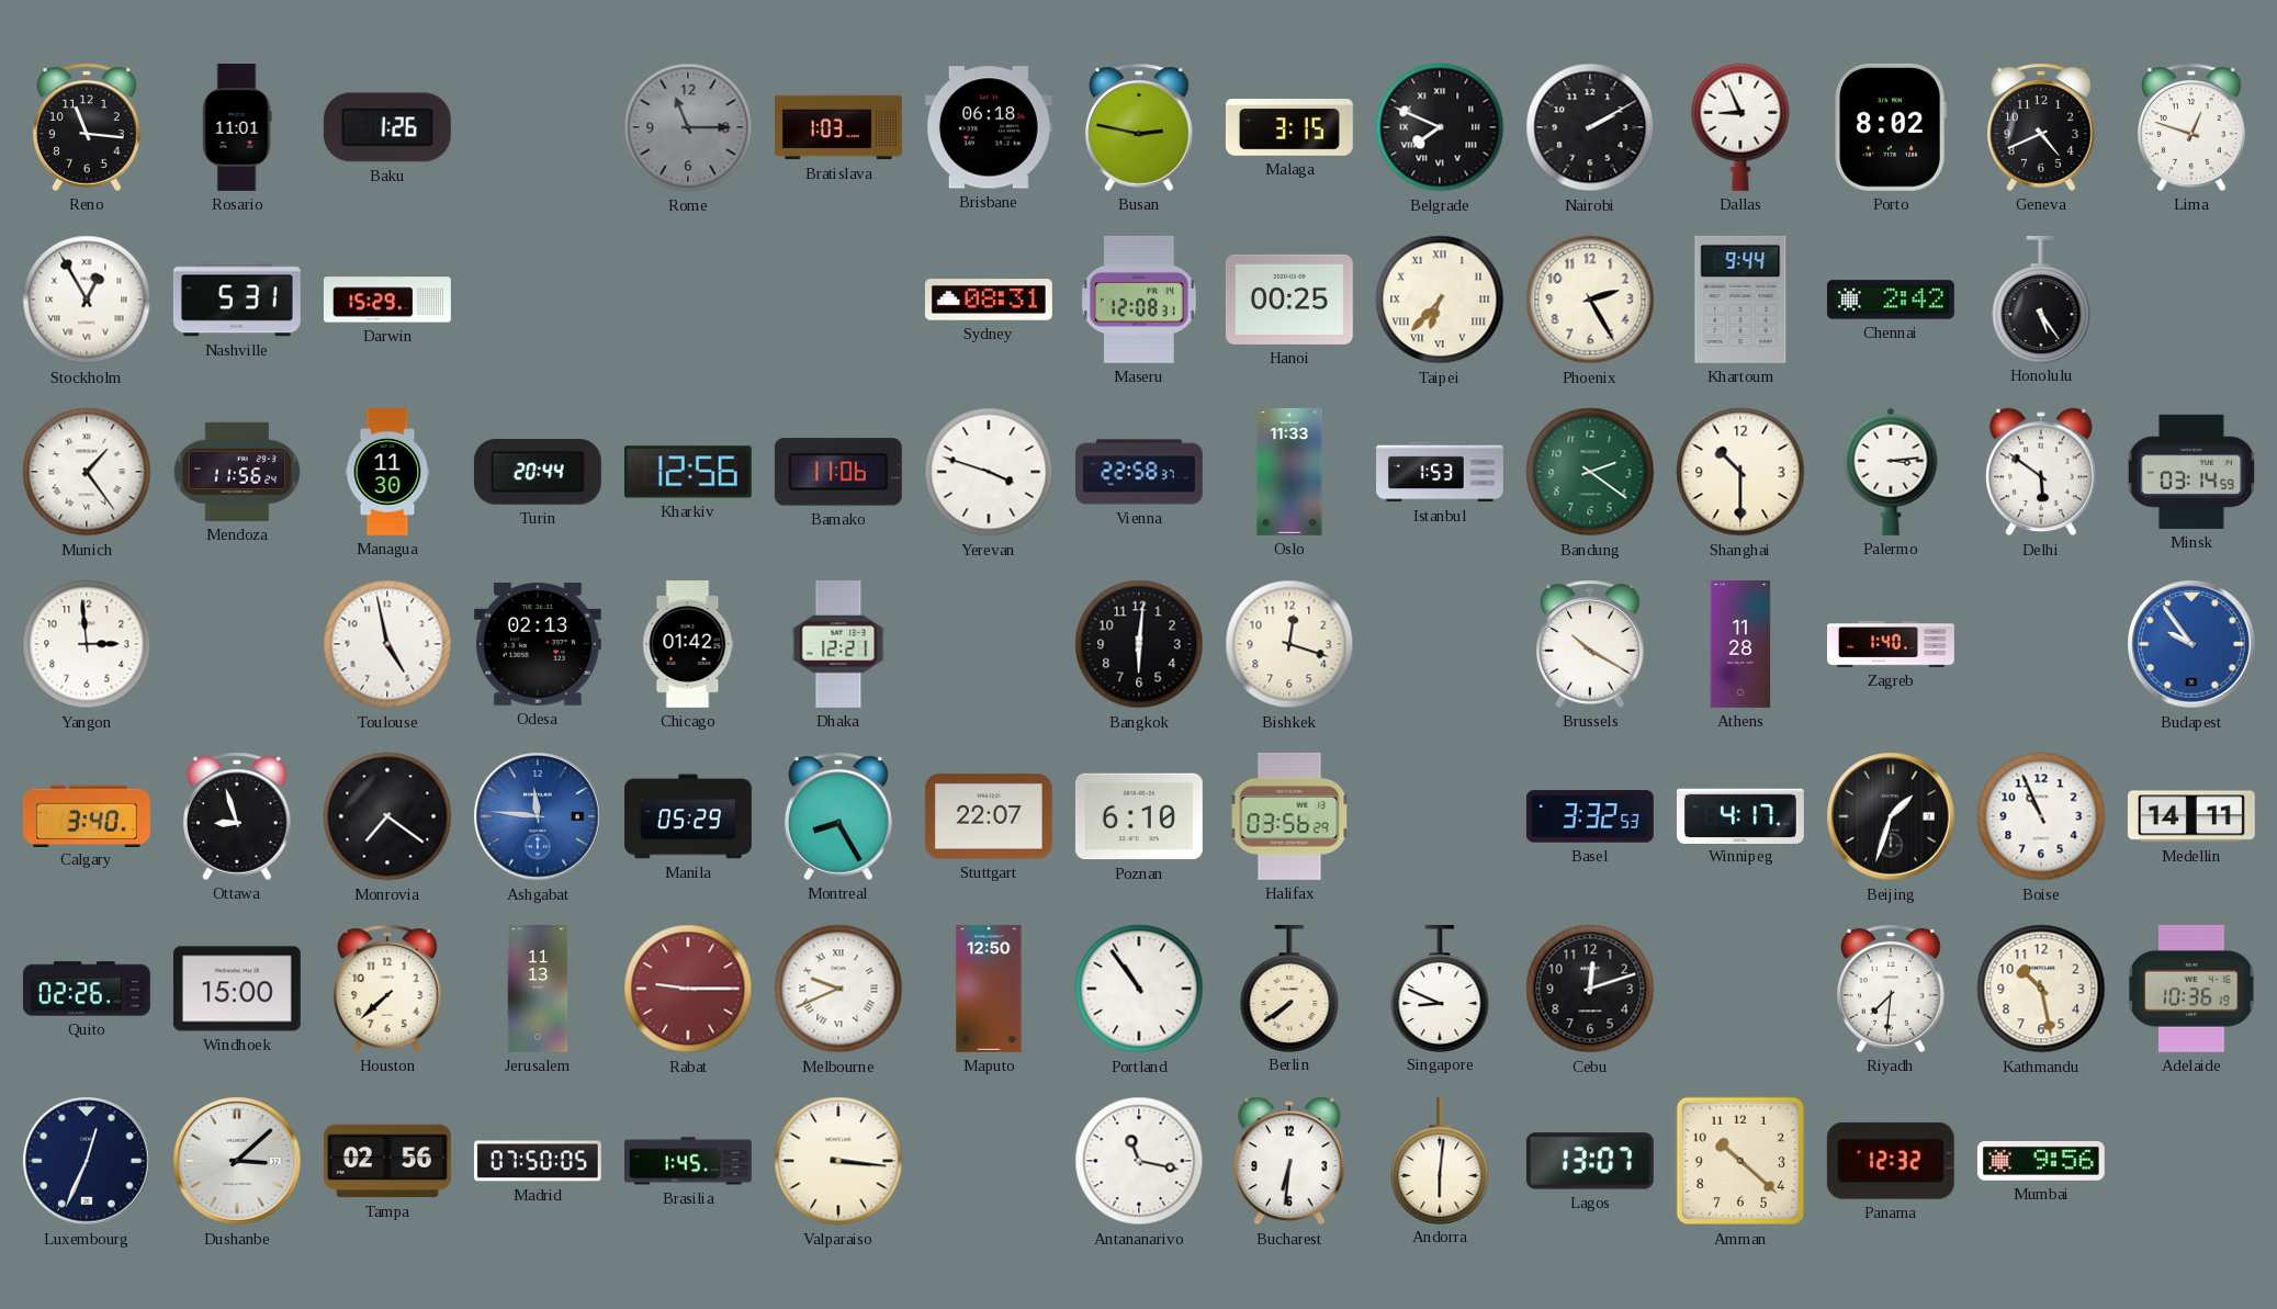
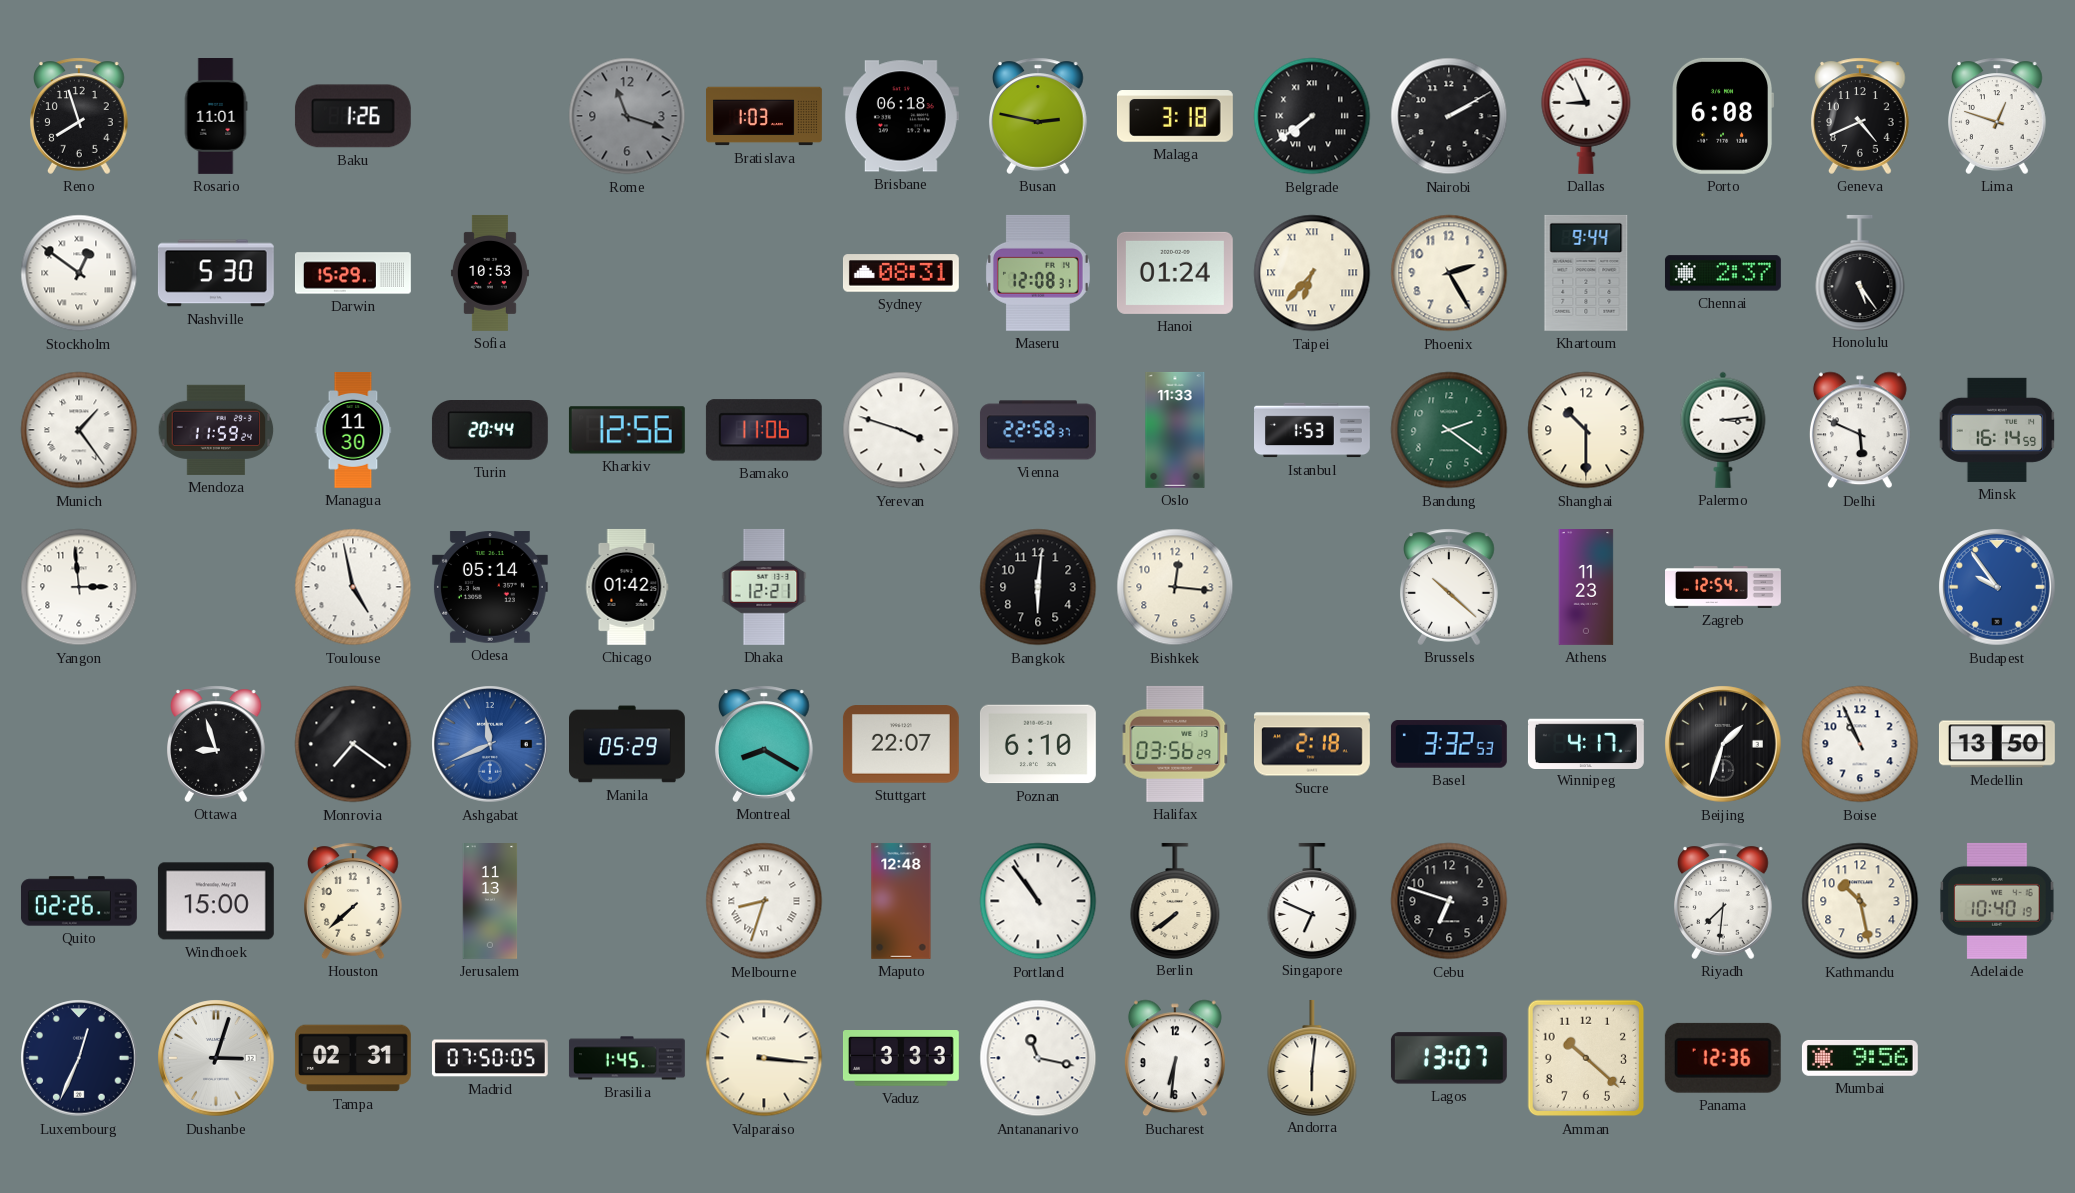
Reno: 11:16 -> 7:57
Rome: 11:15 -> 11:18
Malaga: 3:15 -> 3:18
Belgrade: 7:49 -> 7:39
Porto: 8:02 -> 6:08
Stockholm: 12:55 -> 12:51
Nashville: 5:31 -> 5:30
Sofia: none -> 10:53
Hanoi: 00:25 -> 01:24
Chennai: 2:42 -> 2:37
Mendoza: 11:56 -> 11:59
Delhi: 5:51 -> 5:49
Minsk: 03:14 -> 16:14
Odesa: 02:13 -> 05:14
Bishkek: 12:18 -> 12:16
Brussels: 10:20 -> 10:22
Athens: 11:28 -> 11:23
Zagreb: 1:40 -> 12:54
Calgary: 3:40 -> none
Ashgabat: 11:46 -> 11:41
Montreal: 8:25 -> 8:20
Sucre: none -> 2:18
Medellin: 14:11 -> 13:50
Rabat: 9:15 -> none
Melbourne: 9:41 -> 8:33
Maputo: 12:50 -> 12:48
Singapore: 8:49 -> 6:49
Cebu: 12:12 -> 6:48
Adelaide: 10:36 -> 10:40
Dushanbe: 3:08 -> 3:03
Tampa: 02:56 -> 02:31
Vaduz: none -> 3:33
Panama: 12:32 -> 12:36
